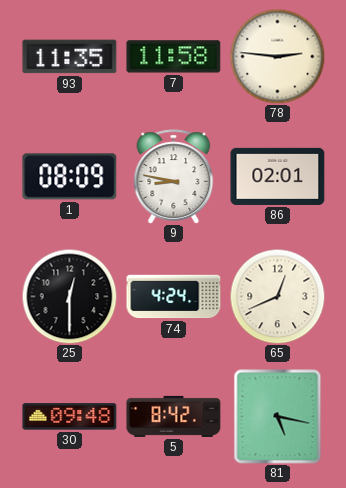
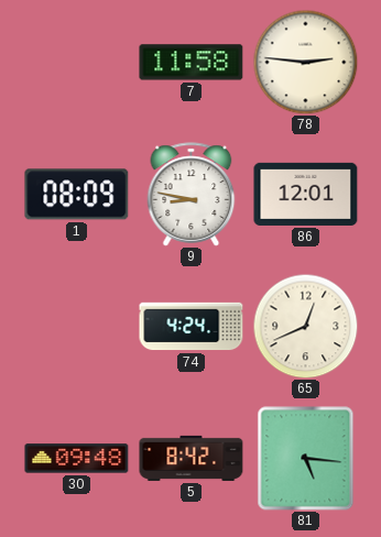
93: 11:35 -> none
86: 02:01 -> 12:01
25: 12:30 -> none
81: 5:17 -> 5:16
